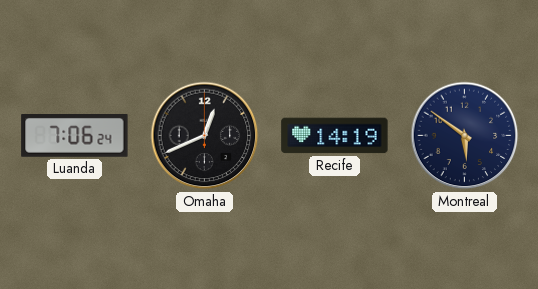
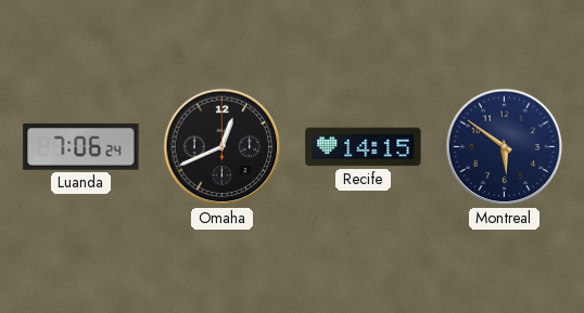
Recife: 14:19 -> 14:15
